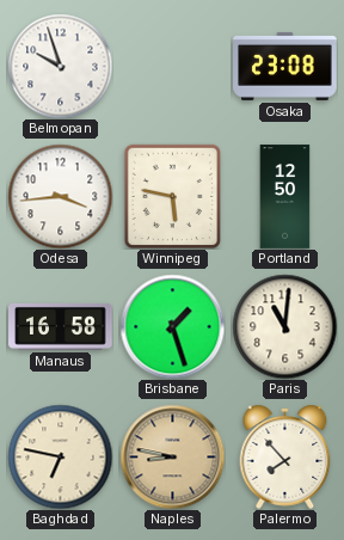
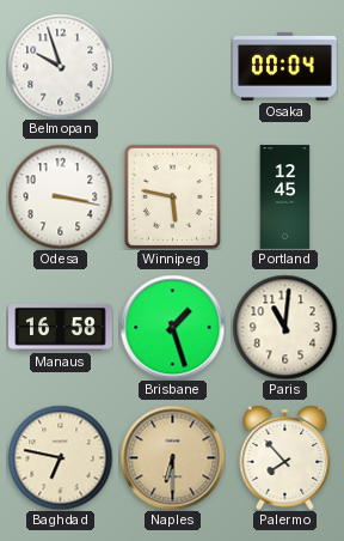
Osaka: 23:08 -> 00:04
Odesa: 3:44 -> 3:17
Portland: 12:50 -> 12:45
Naples: 8:47 -> 6:30
